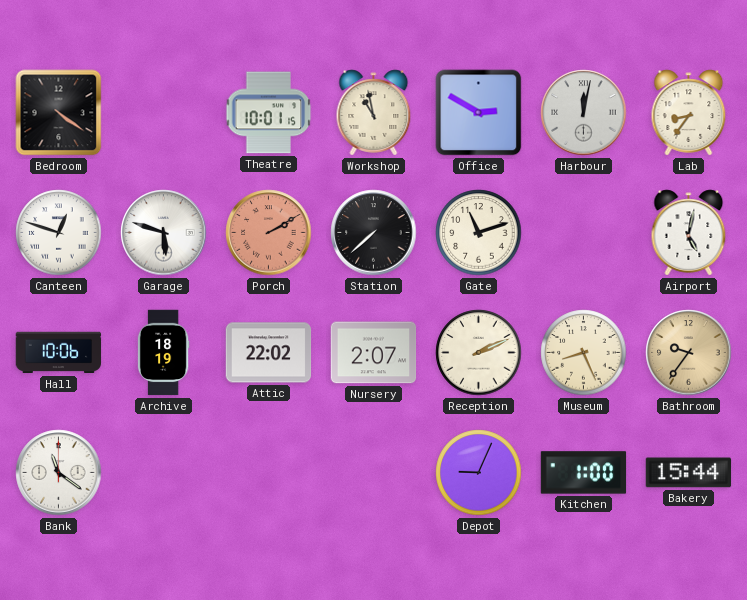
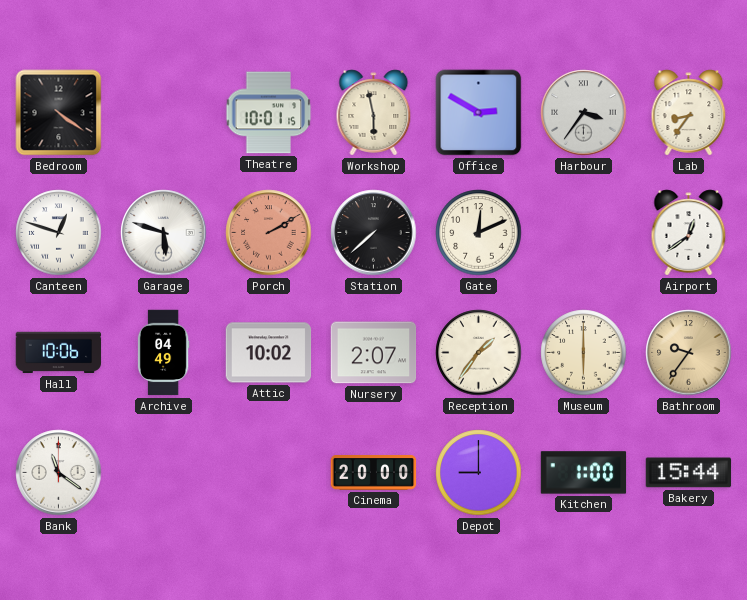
Workshop: 10:58 -> 5:58
Harbour: 12:02 -> 3:36
Gate: 11:12 -> 12:11
Airport: 5:02 -> 12:39
Archive: 18:19 -> 04:49
Attic: 22:02 -> 10:02
Reception: 2:11 -> 1:36
Museum: 8:26 -> 6:00
Cinema: none -> 20:00
Depot: 9:04 -> 9:00
